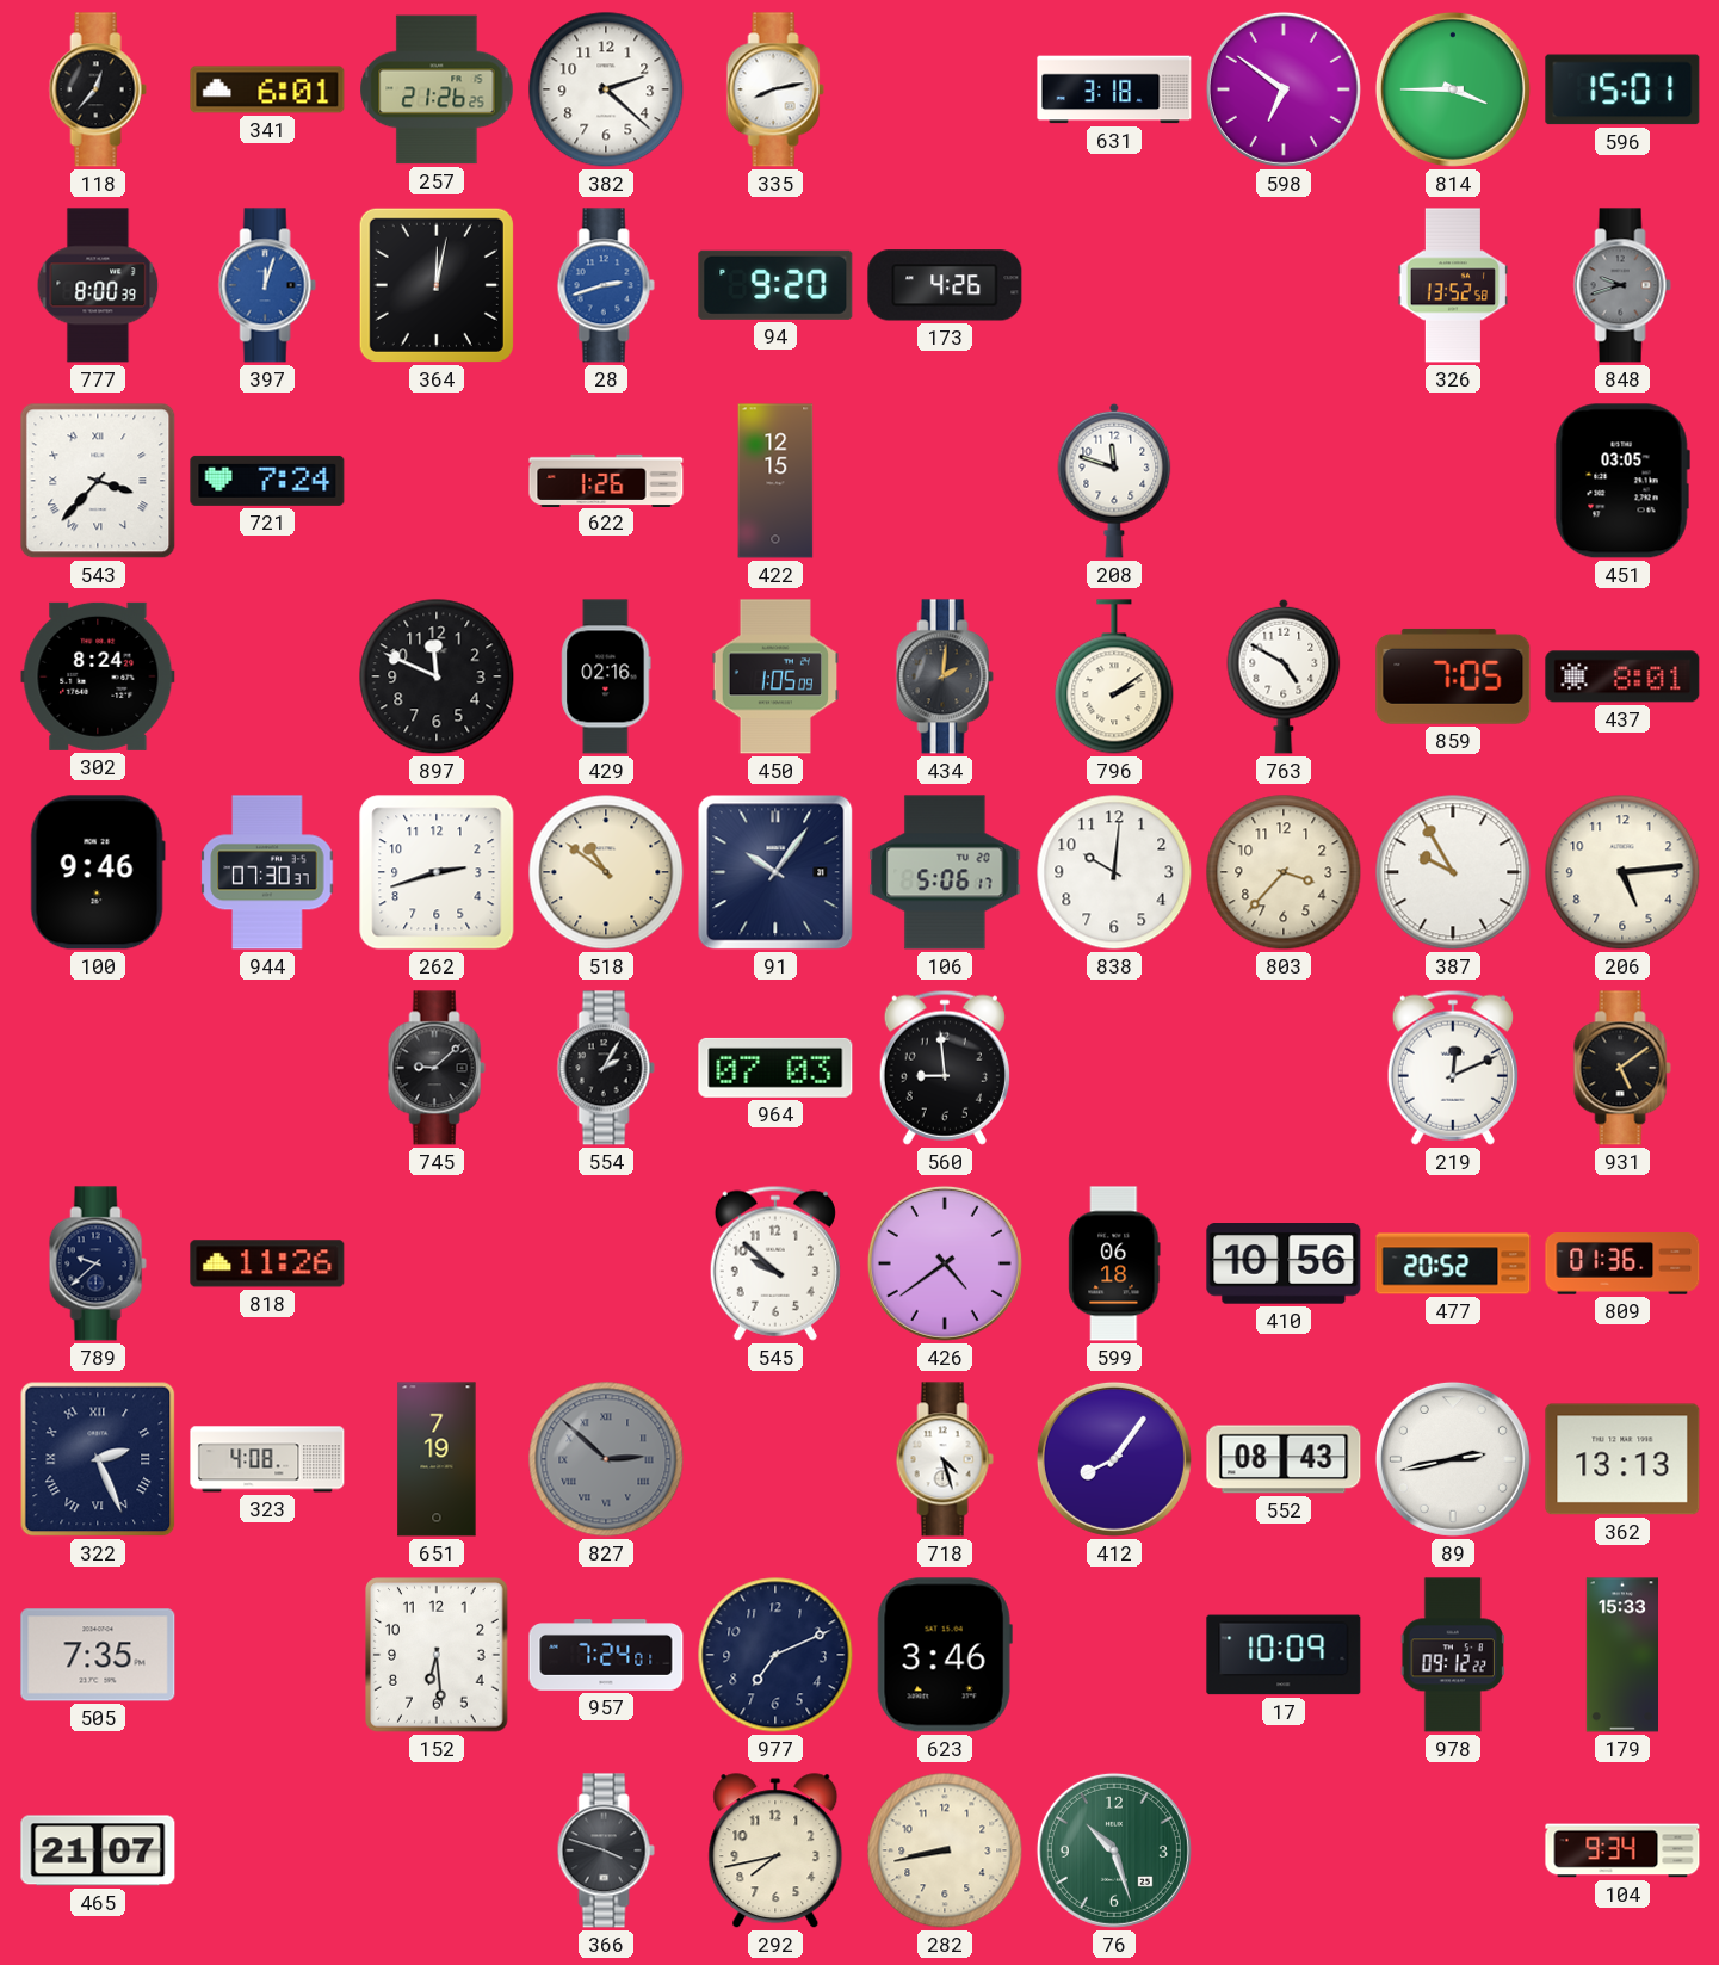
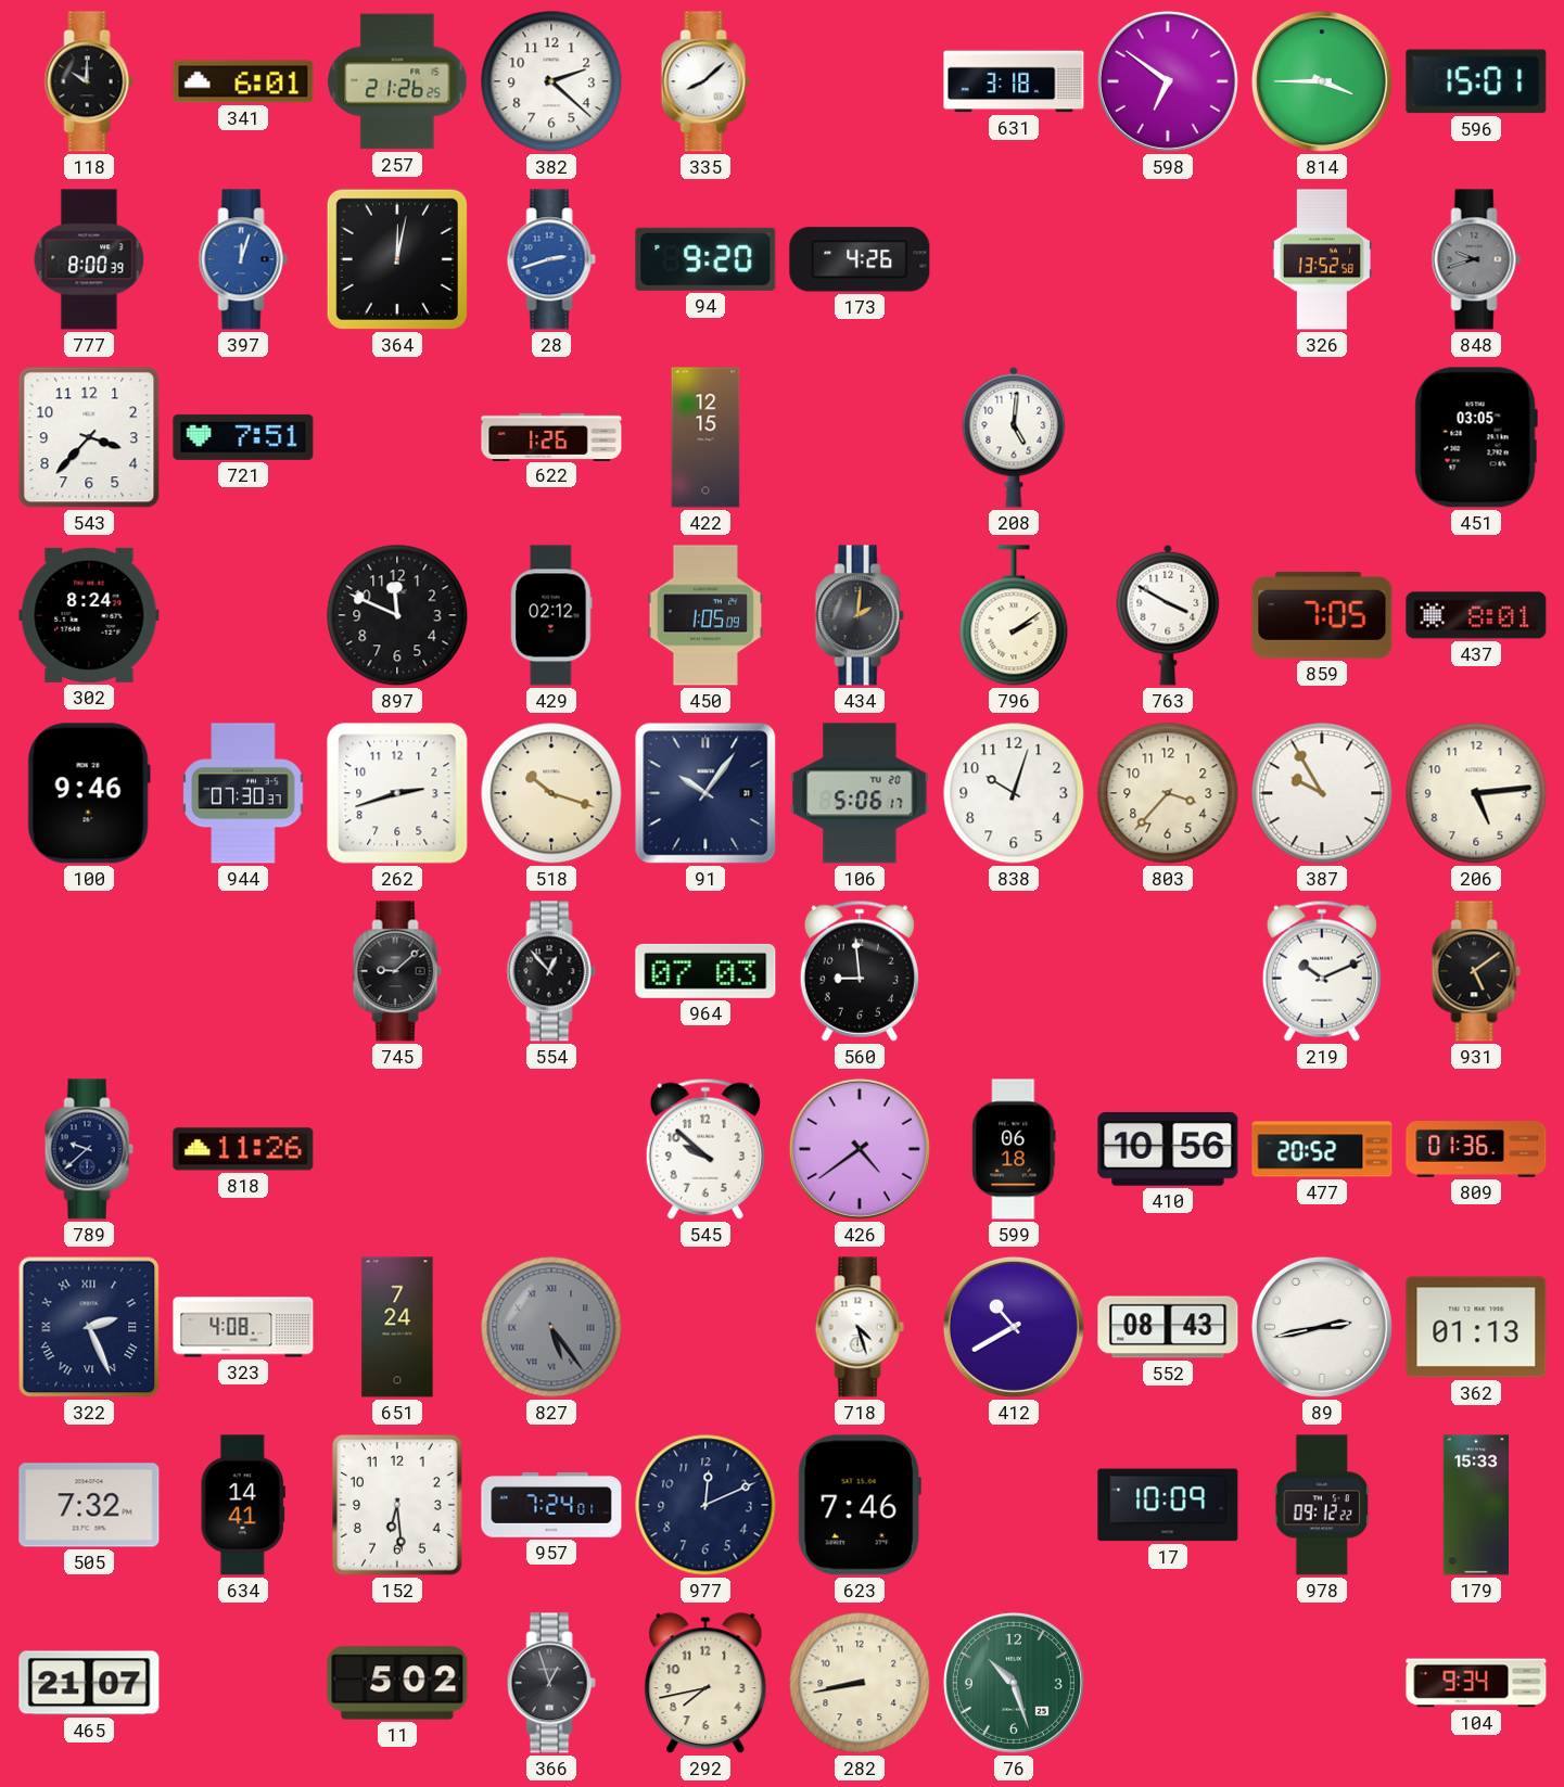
118: 12:37 -> 10:00
335: 8:13 -> 8:08
543 numerals: Roman -> Arabic
721: 7:24 -> 7:51
208: 11:48 -> 5:01
429: 02:16 -> 02:12
763: 4:50 -> 3:50
518: 10:51 -> 10:18
838: 10:01 -> 10:03
554: 2:05 -> 12:53
219: 12:11 -> 10:11
651: 7:19 -> 7:24
827: 2:52 -> 5:24
412: 8:06 -> 10:40
362: 13:13 -> 01:13
505: 7:35 -> 7:32
634: none -> 14:41
977: 7:11 -> 12:11
623: 3:46 -> 7:46
11: none -> 5:02
366: 3:48 -> 12:57
